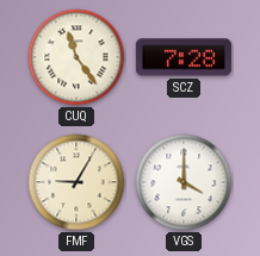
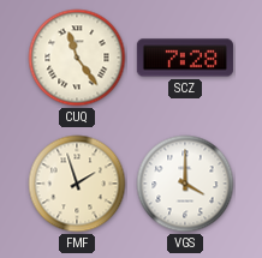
FMF: 9:05 -> 1:57
